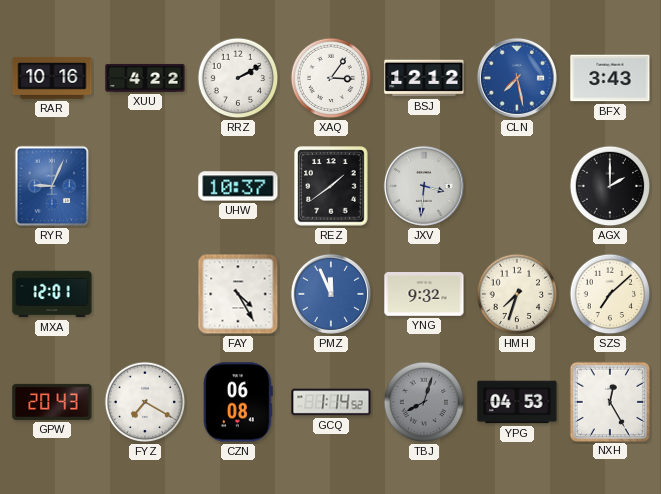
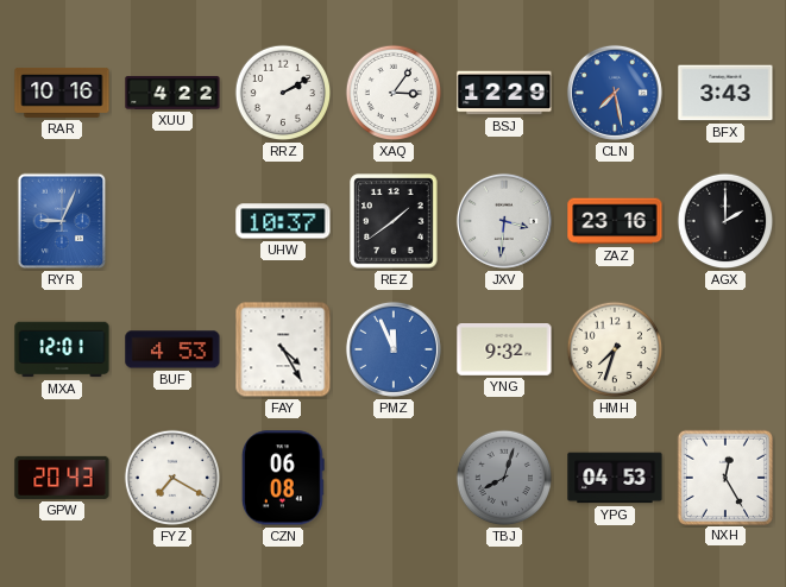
BSJ: 12:12 -> 12:29
ZAZ: none -> 23:16
BUF: none -> 4:53
SZS: 7:08 -> none
GCQ: 1:14 -> none
